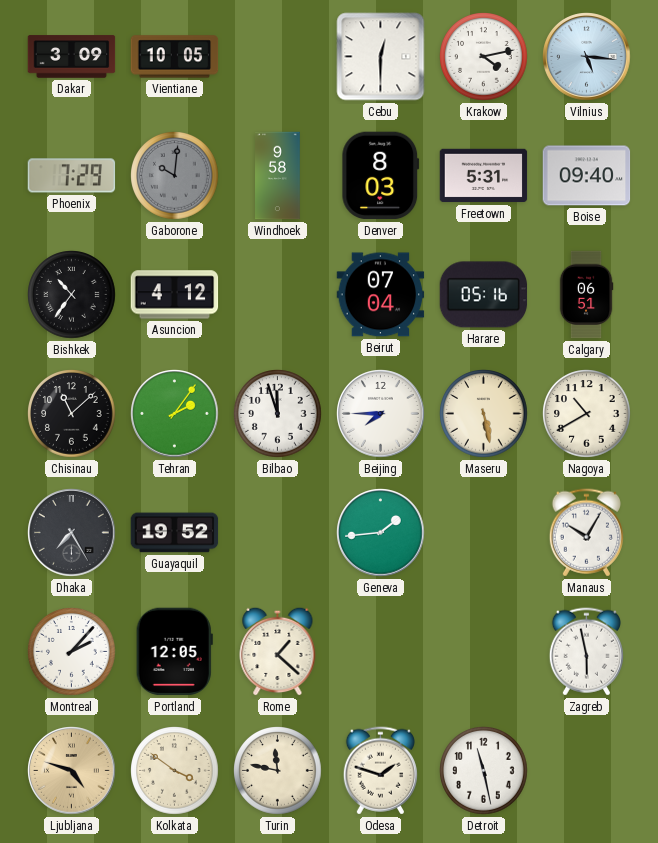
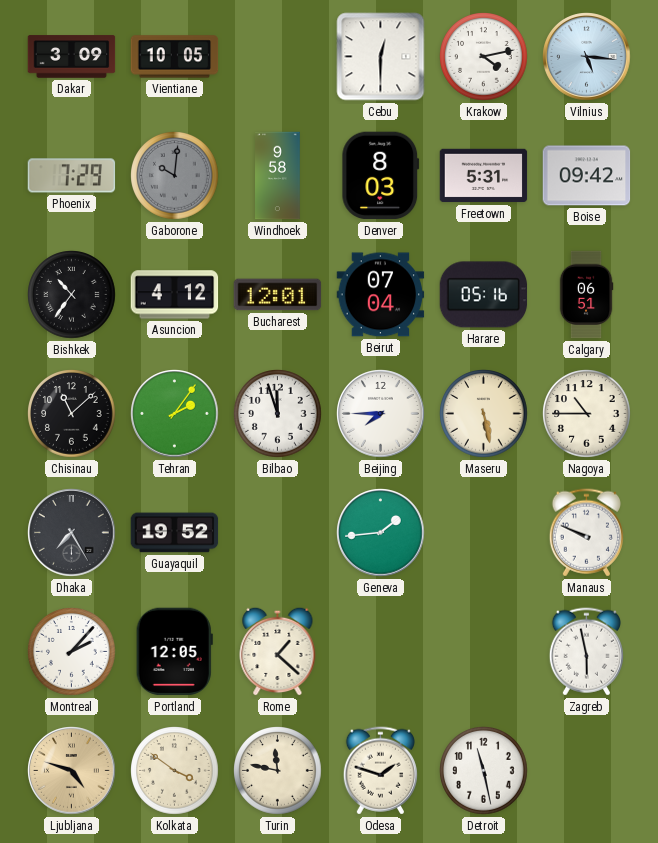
Boise: 09:40 -> 09:42
Bucharest: none -> 12:01
Nagoya: 10:40 -> 10:45
Manaus: 10:05 -> 9:49
